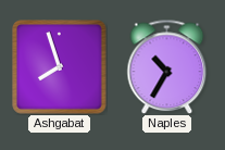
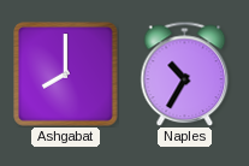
Ashgabat: 7:57 -> 8:00
